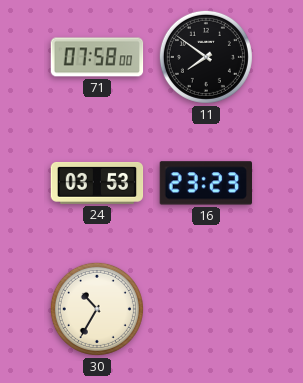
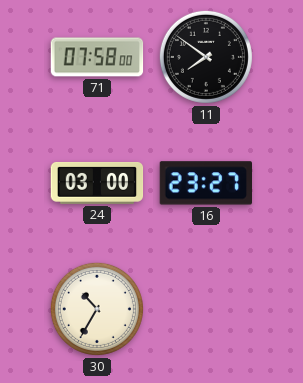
24: 03:53 -> 03:00
16: 23:23 -> 23:27
